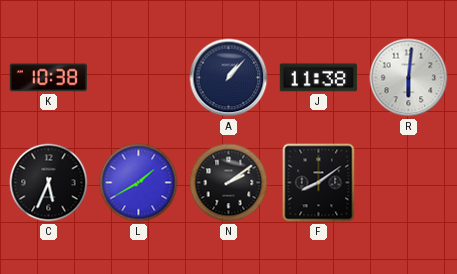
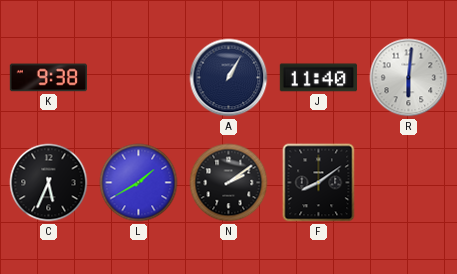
K: 10:38 -> 9:38
A: 1:07 -> 1:05
J: 11:38 -> 11:40
